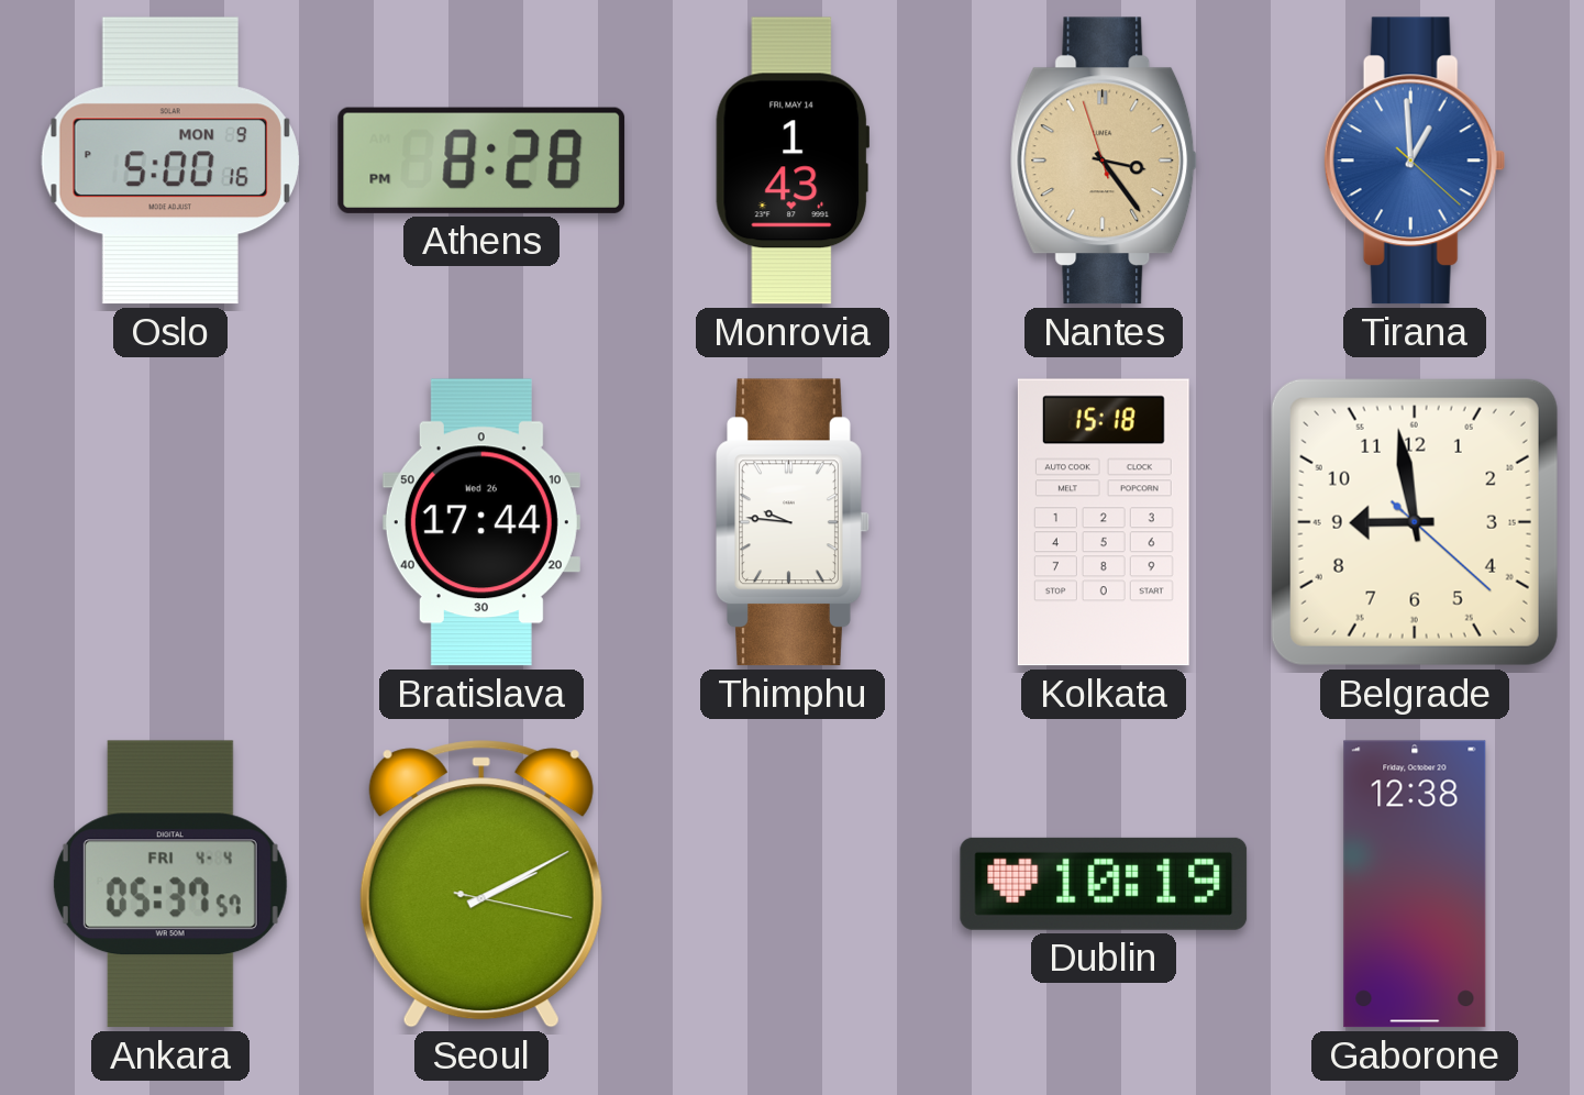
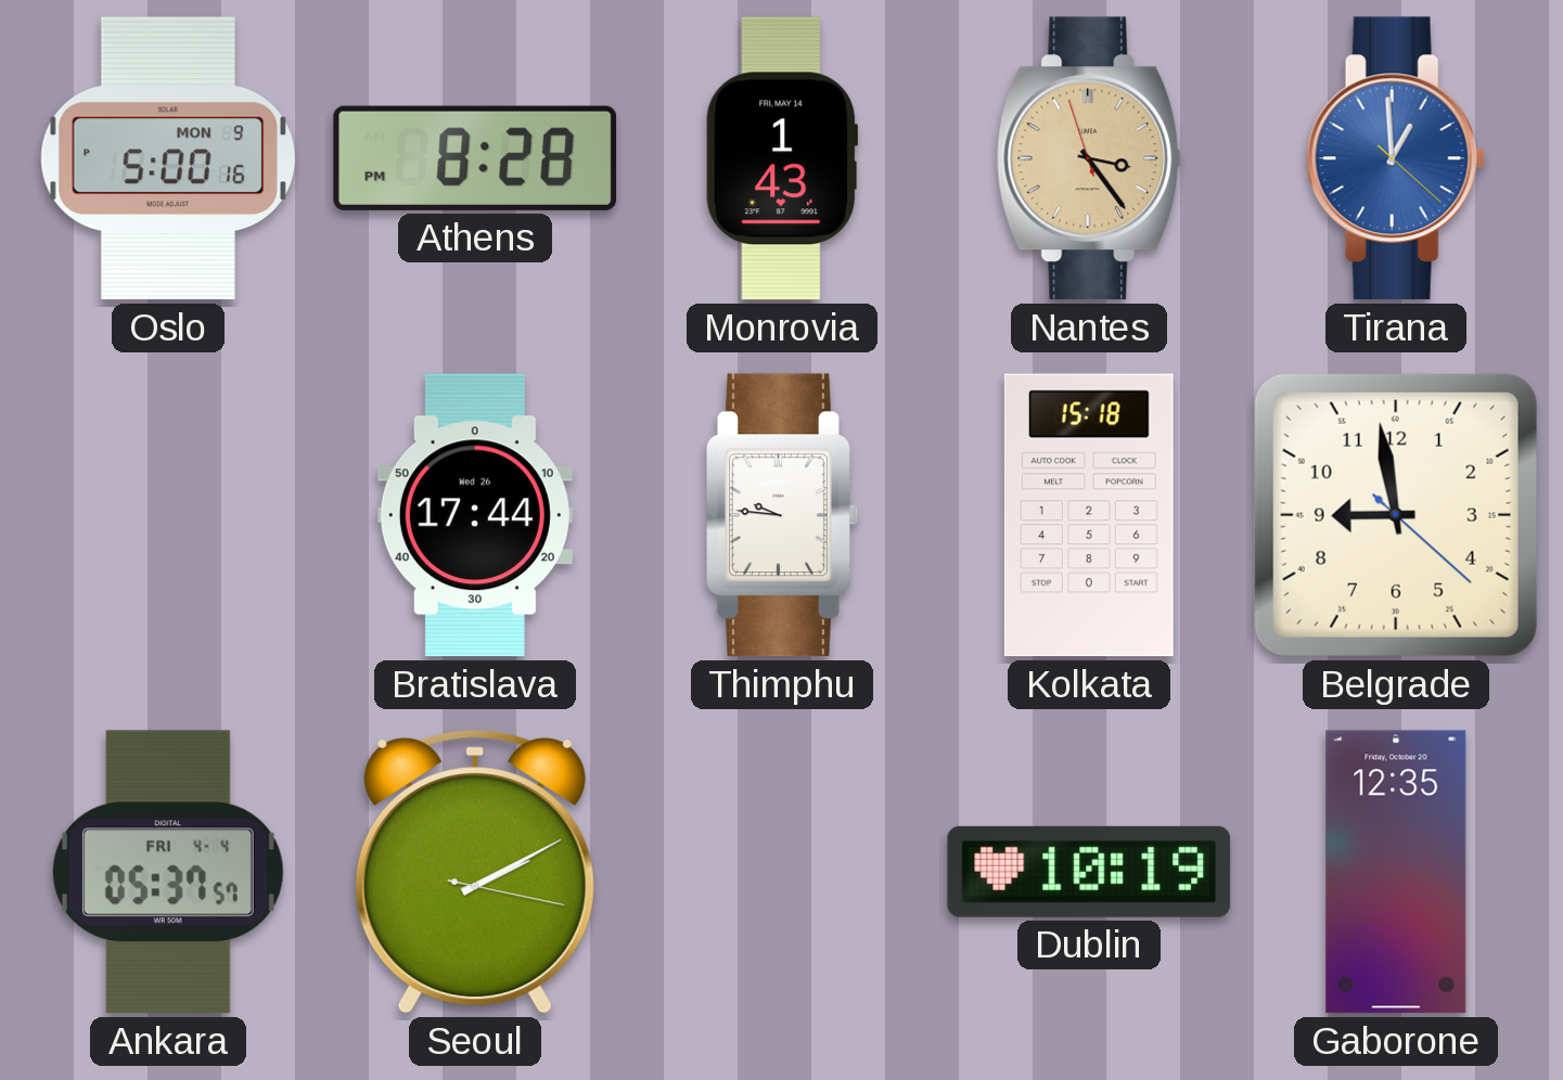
Gaborone: 12:38 -> 12:35
